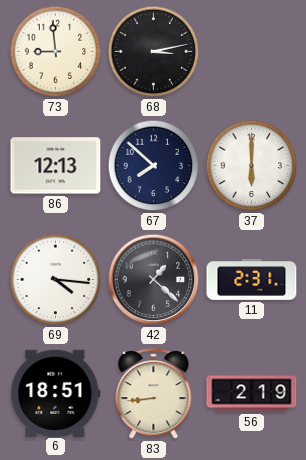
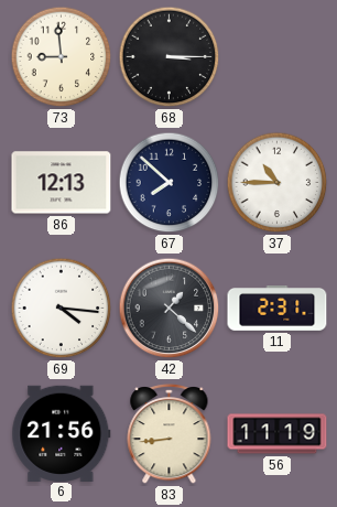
68: 3:13 -> 3:15
37: 6:00 -> 10:45
6: 18:51 -> 21:56
56: 2:19 -> 11:19
